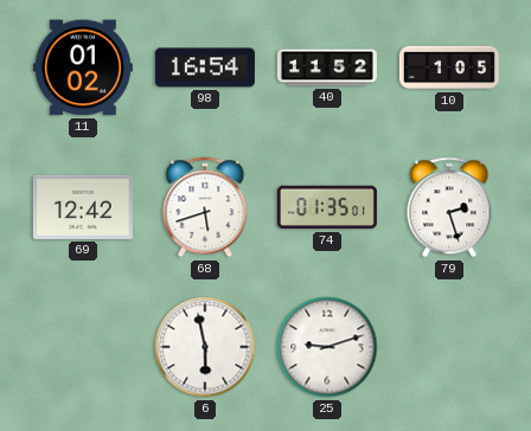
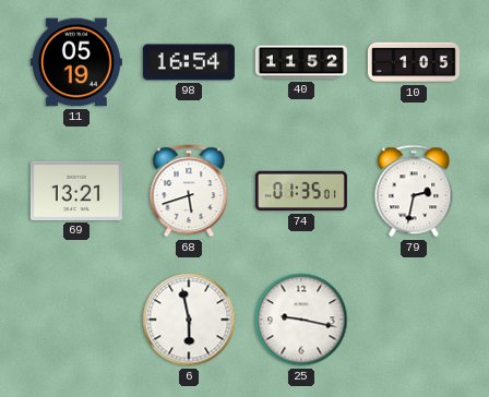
11: 01:02 -> 05:19
69: 12:42 -> 13:21
79: 2:27 -> 2:32
25: 9:12 -> 9:17
